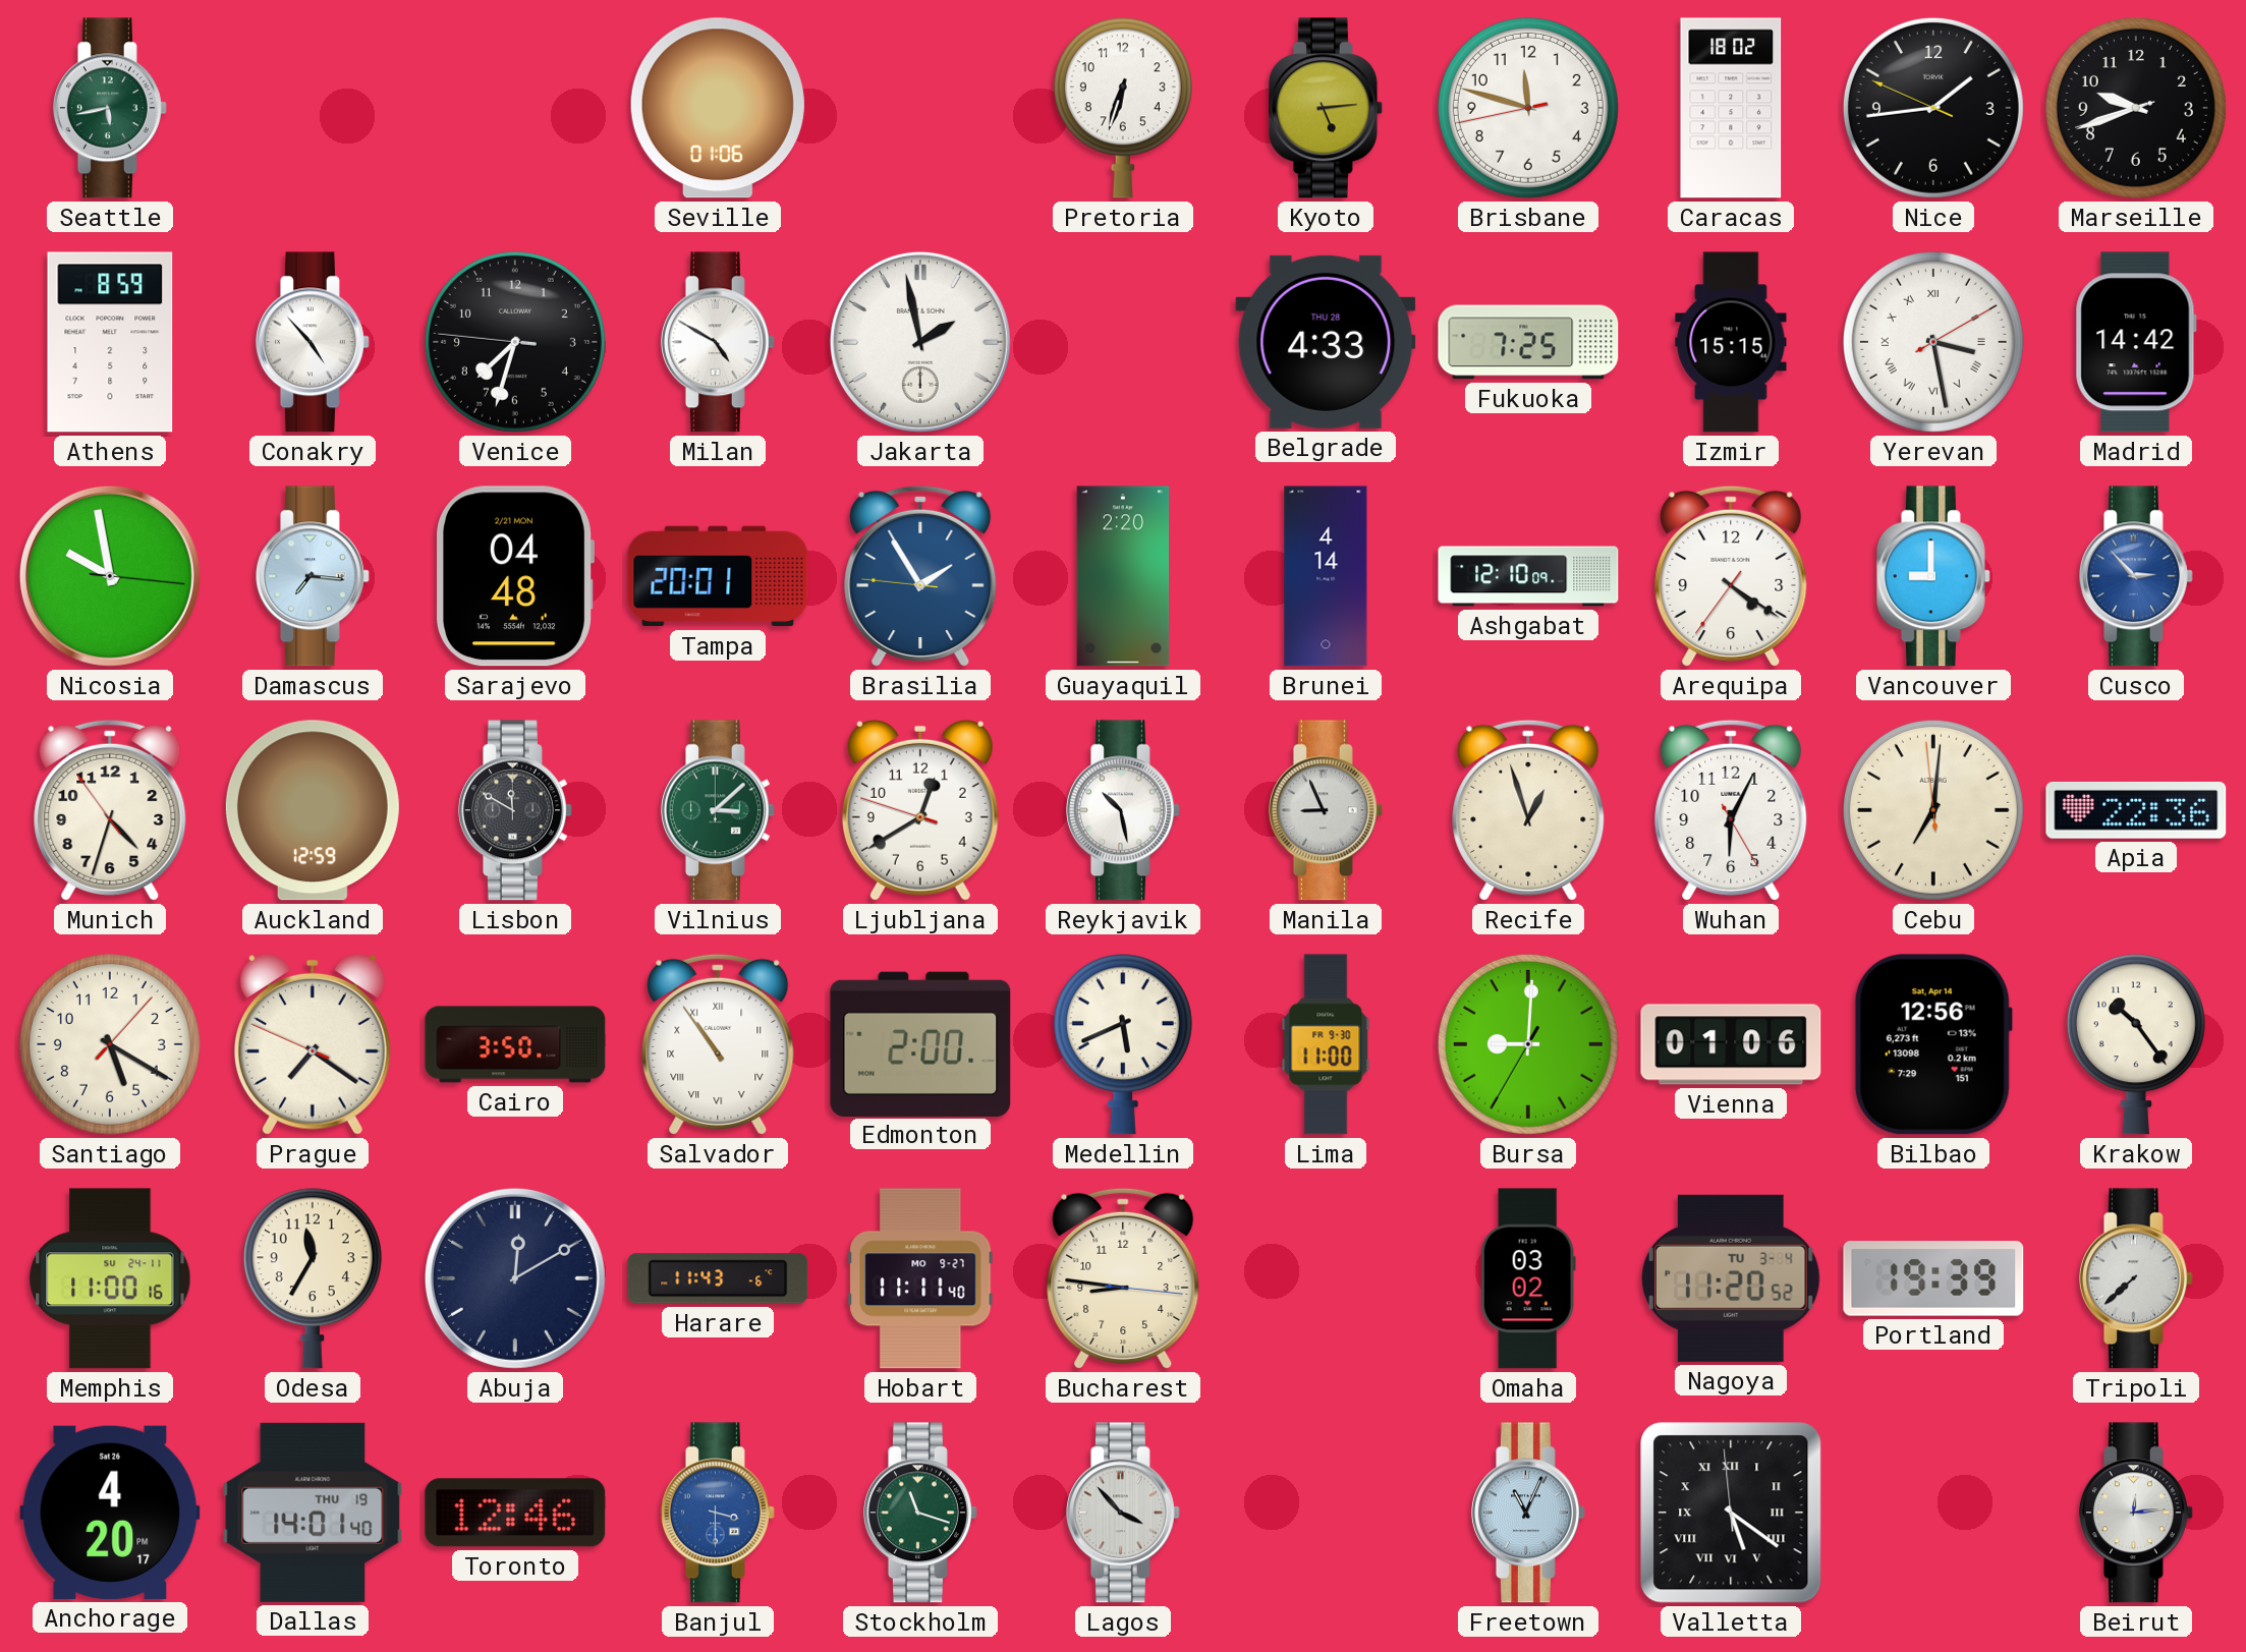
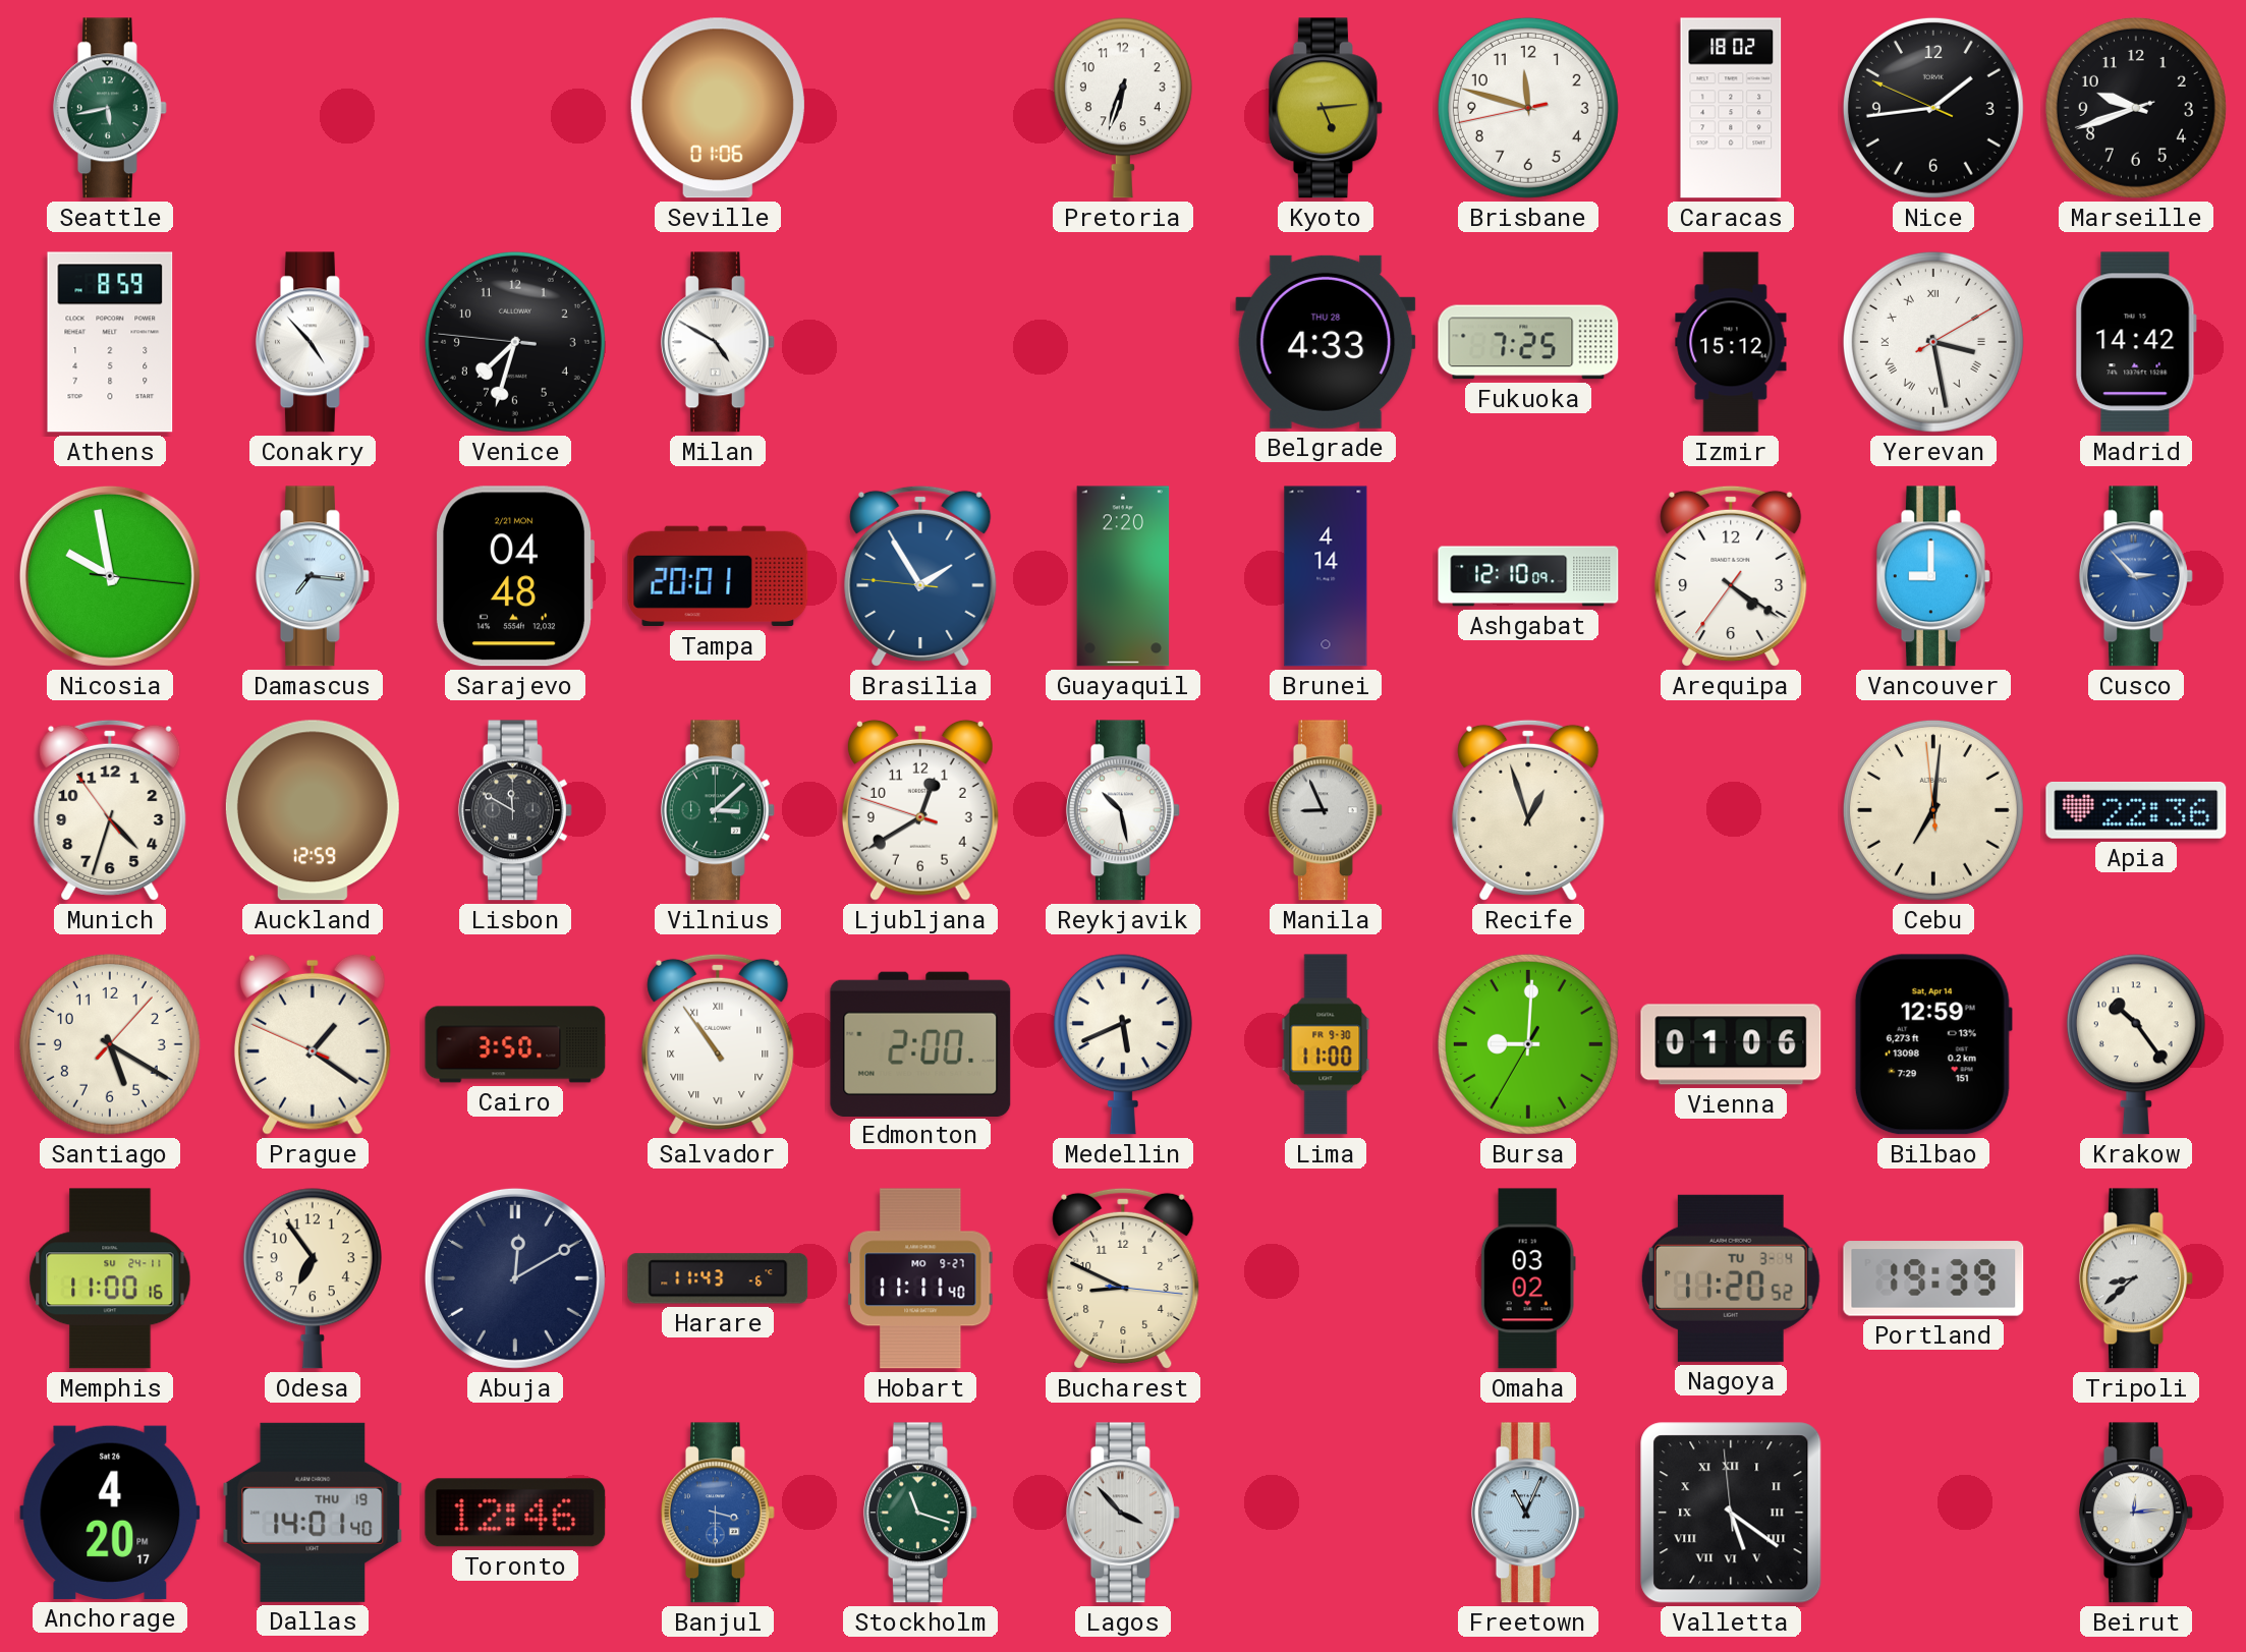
Jakarta: 1:58 -> none
Izmir: 15:15 -> 15:12
Wuhan: 6:04 -> none
Prague: 7:20 -> 1:20
Bilbao: 12:56 -> 12:59
Odesa: 11:35 -> 6:54
Bucharest: 8:46 -> 8:49
Tripoli: 7:38 -> 8:38
